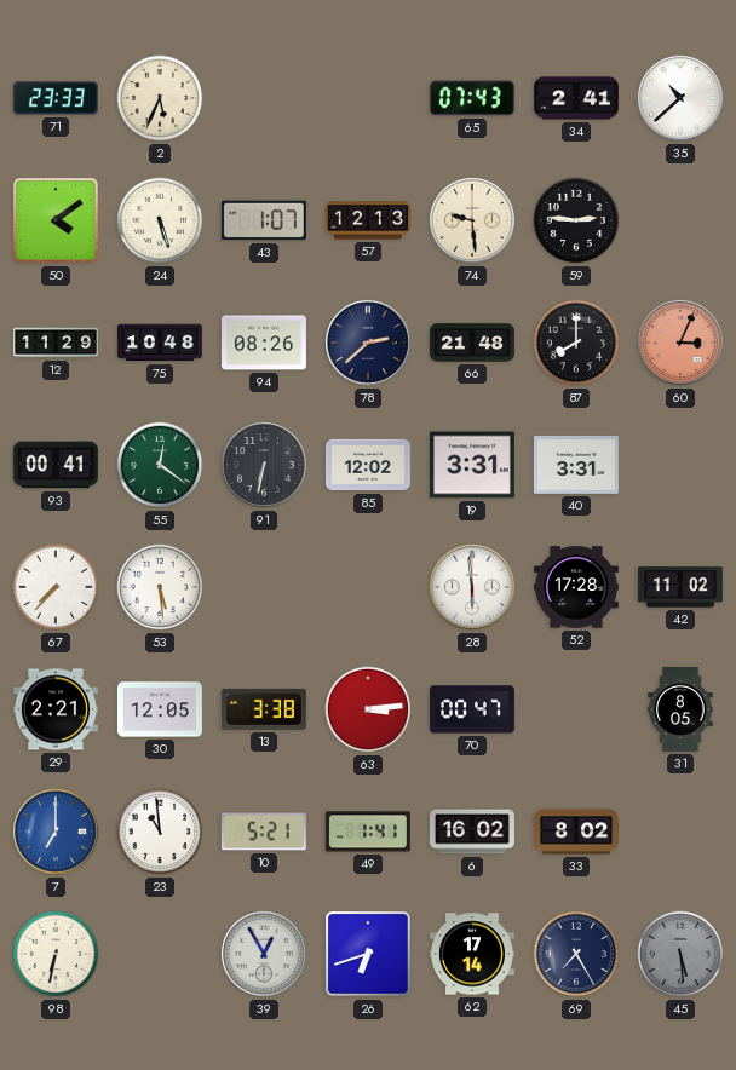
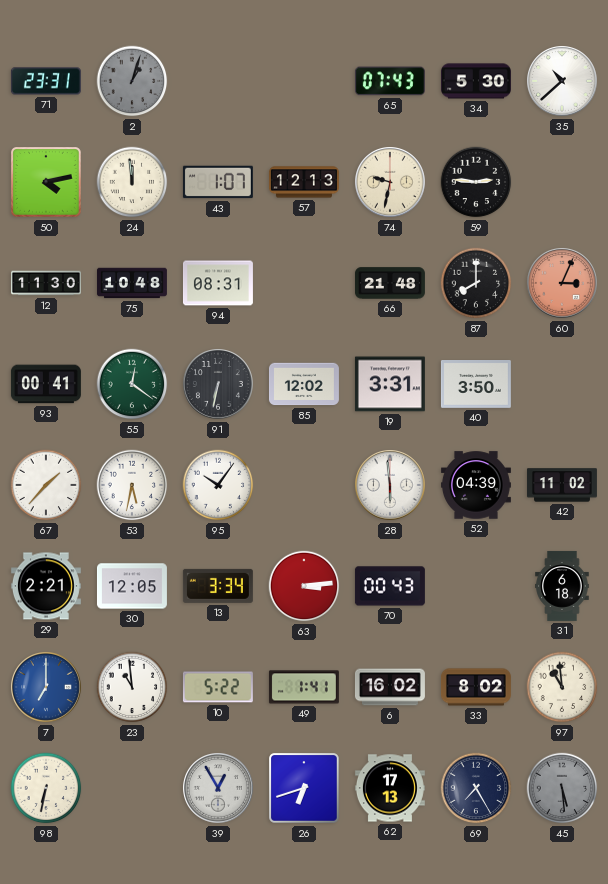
71: 23:33 -> 23:31
2: 5:34 -> 1:03
2 dial: cream -> grey
34: 2:41 -> 5:30
50: 4:09 -> 4:13
24: 5:27 -> 11:59
74: 9:29 -> 9:32
12: 11:29 -> 11:30
94: 08:26 -> 08:31
78: 2:38 -> none
40: 3:31 -> 3:50
67: 7:37 -> 1:37
53: 5:29 -> 5:32
95: none -> 10:06
52: 17:28 -> 04:39
13: 3:38 -> 3:34
70: 00:47 -> 00:43
31: 8:05 -> 6:18
10: 5:21 -> 5:22
97: none -> 10:59
62: 17:14 -> 17:13
